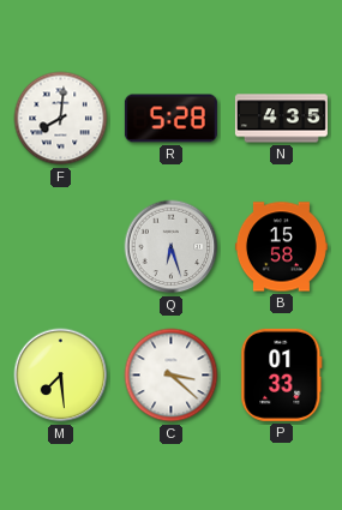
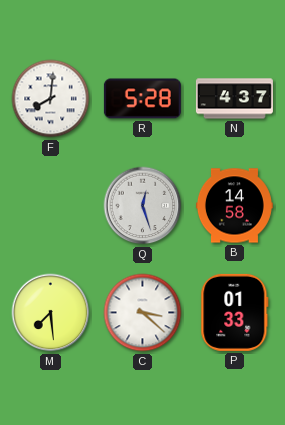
N: 4:35 -> 4:37
Q: 6:27 -> 12:27
B: 15:58 -> 14:58
